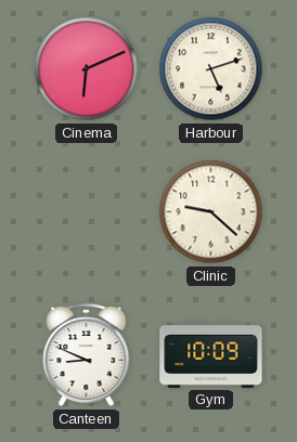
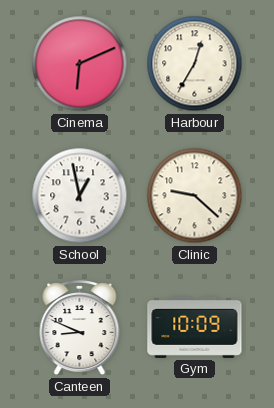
Harbour: 5:12 -> 12:35
School: none -> 12:58
